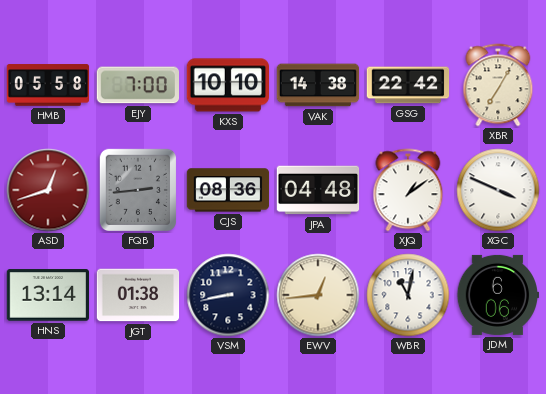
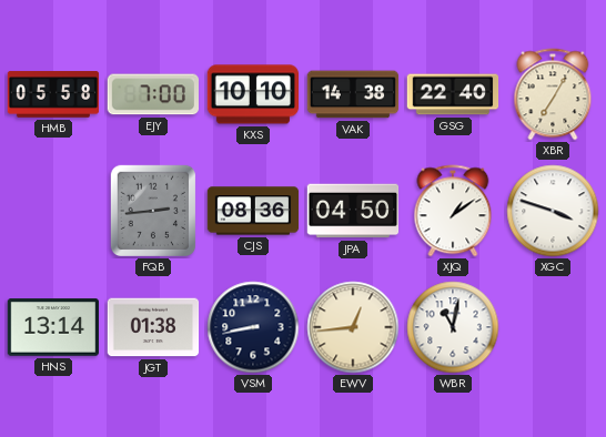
GSG: 22:42 -> 22:40
ASD: 12:42 -> none
JPA: 04:48 -> 04:50
XGC: 3:49 -> 3:48
JDM: 6:06 -> none
